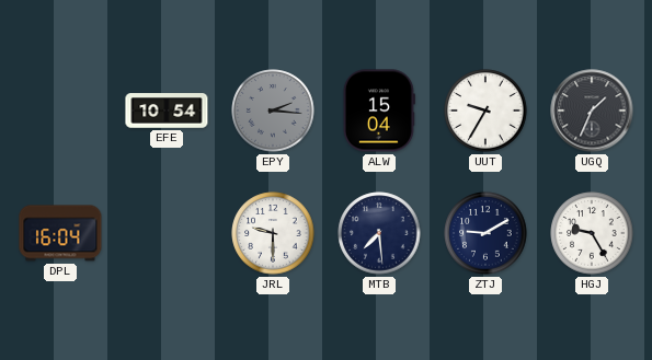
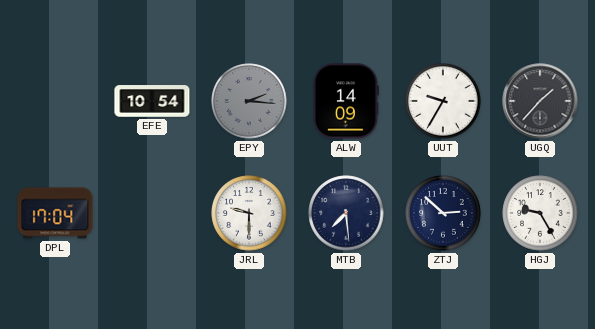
ALW: 15:04 -> 14:09
UGQ: 1:34 -> 1:37
DPL: 16:04 -> 17:04
ZTJ: 9:10 -> 2:52
